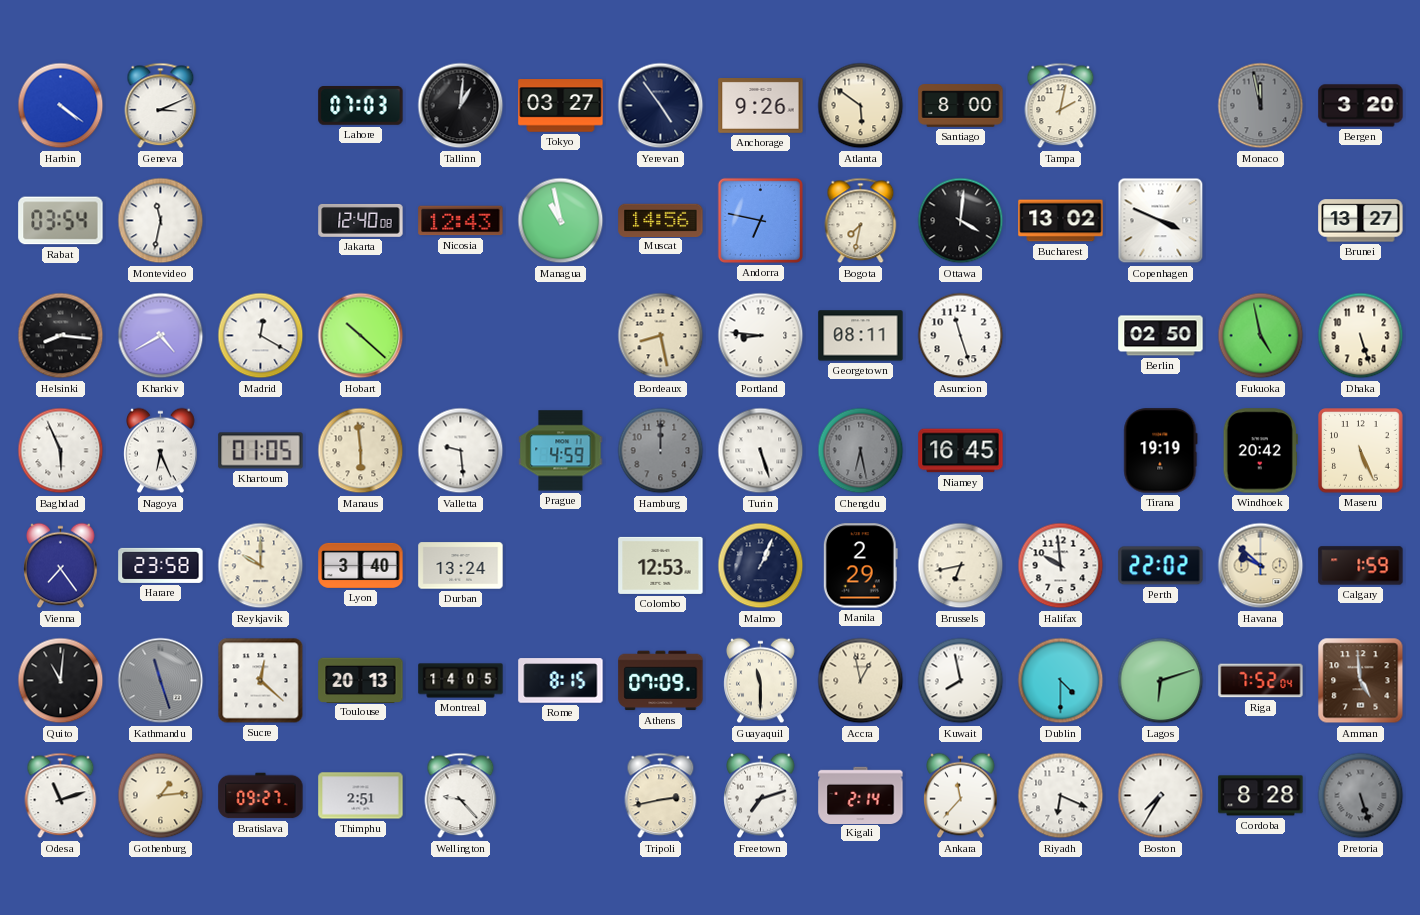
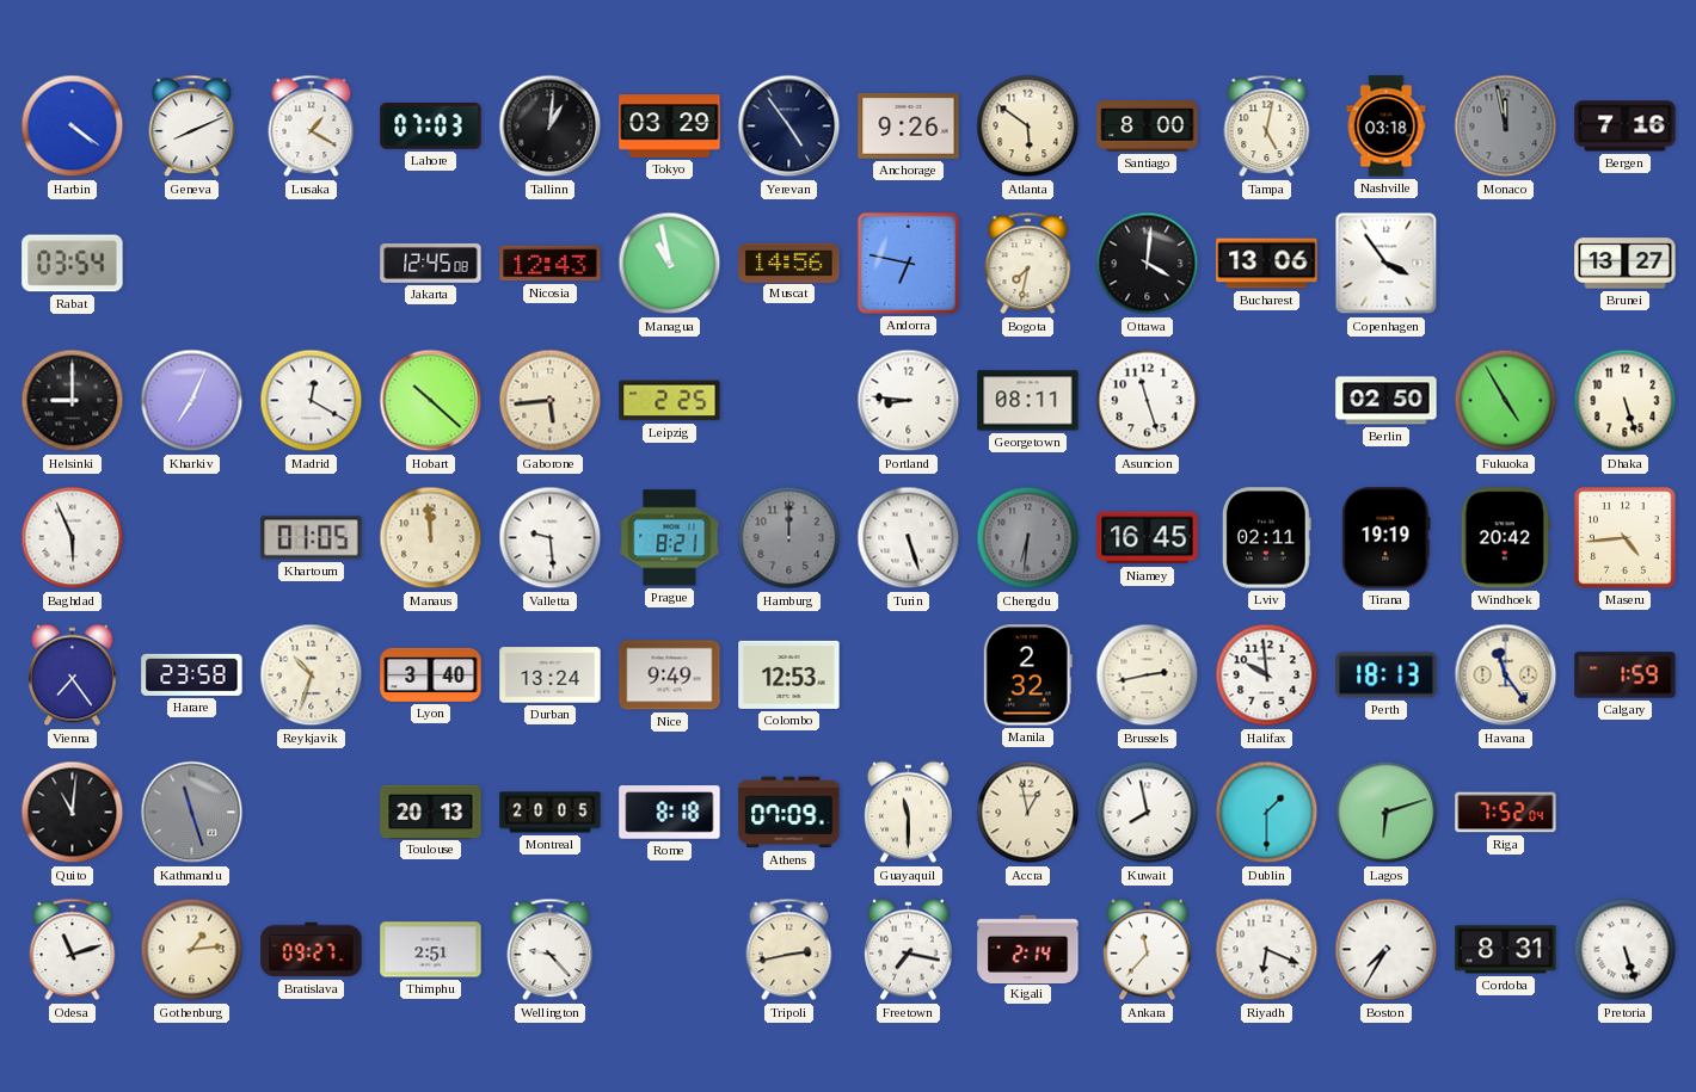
Geneva: 3:11 -> 8:11
Lusaka: none -> 1:20
Tokyo: 03:27 -> 03:29
Tampa: 2:02 -> 5:02
Nashville: none -> 03:18
Bergen: 3:20 -> 7:16
Montevideo: 11:32 -> none
Jakarta: 12:40 -> 12:45
Bucharest: 13:02 -> 13:06
Copenhagen: 3:49 -> 3:54
Helsinki: 8:16 -> 9:00
Kharkiv: 4:40 -> 7:04
Gaborone: none -> 5:44
Leipzig: none -> 2:25
Bordeaux: 8:28 -> none
Fukuoka: 4:58 -> 4:55
Nagoya: 6:26 -> none
Manaus: 5:59 -> 11:59
Prague: 4:59 -> 8:21
Chengdu: 6:28 -> 6:31
Lviv: none -> 02:11
Maseru: 5:26 -> 4:44
Reykjavik: 10:00 -> 10:33
Nice: none -> 9:49
Malmo: 1:04 -> none
Manila: 2:29 -> 2:32
Brussels: 6:43 -> 2:43
Perth: 22:02 -> 18:13
Havana: 9:52 -> 11:24
Sucre: 12:22 -> none
Montreal: 14:05 -> 20:05
Rome: 8:15 -> 8:18
Dublin: 4:30 -> 1:30
Amman: 4:59 -> none
Freetown: 7:12 -> 7:17
Cordoba: 8:28 -> 8:31
Pretoria dial: grey -> white
